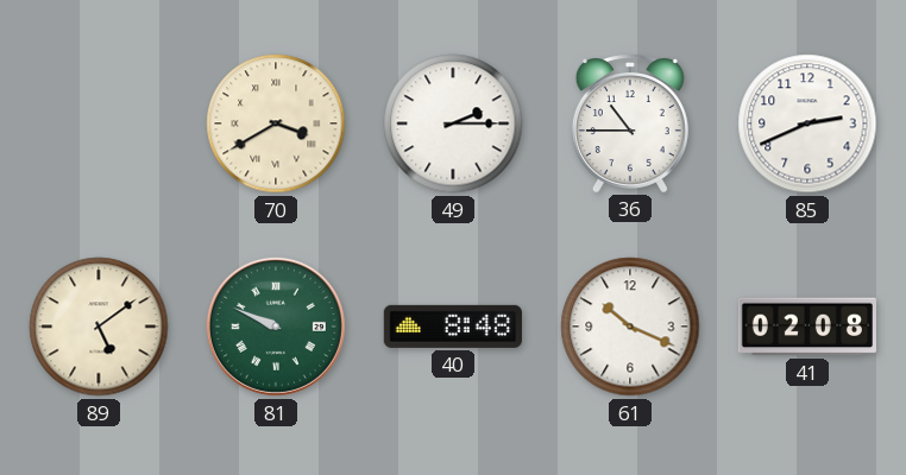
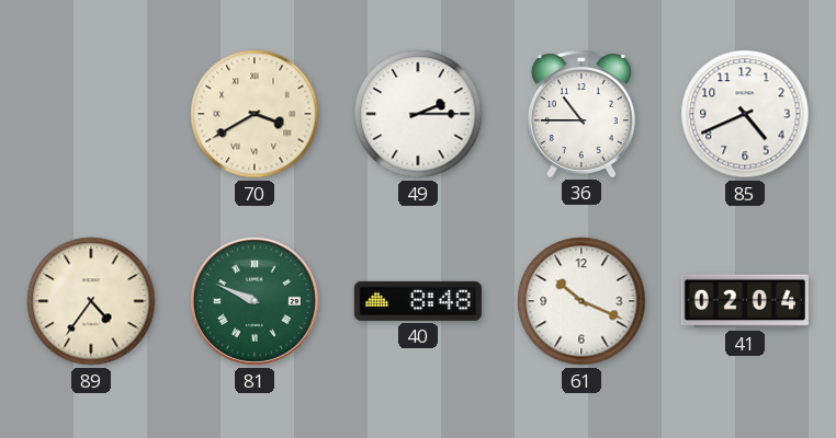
85: 2:41 -> 4:41
89: 5:09 -> 4:36
41: 02:08 -> 02:04
